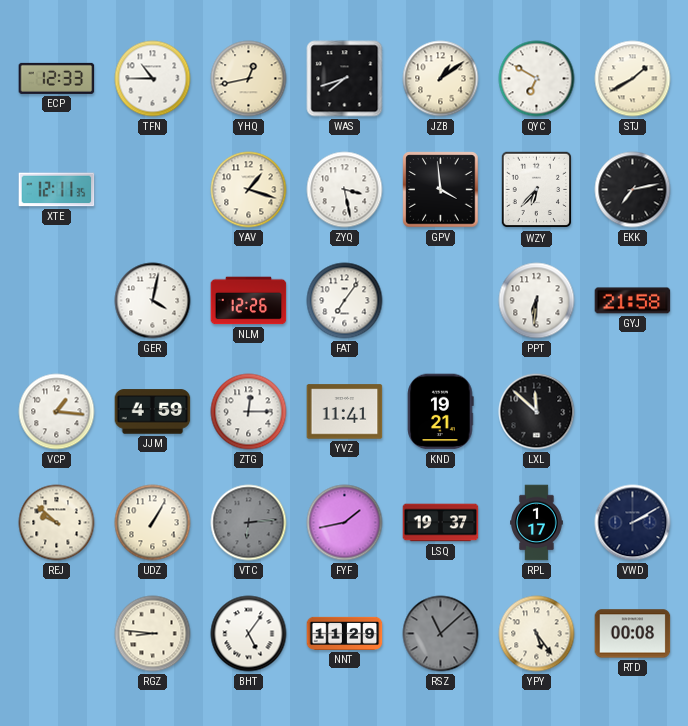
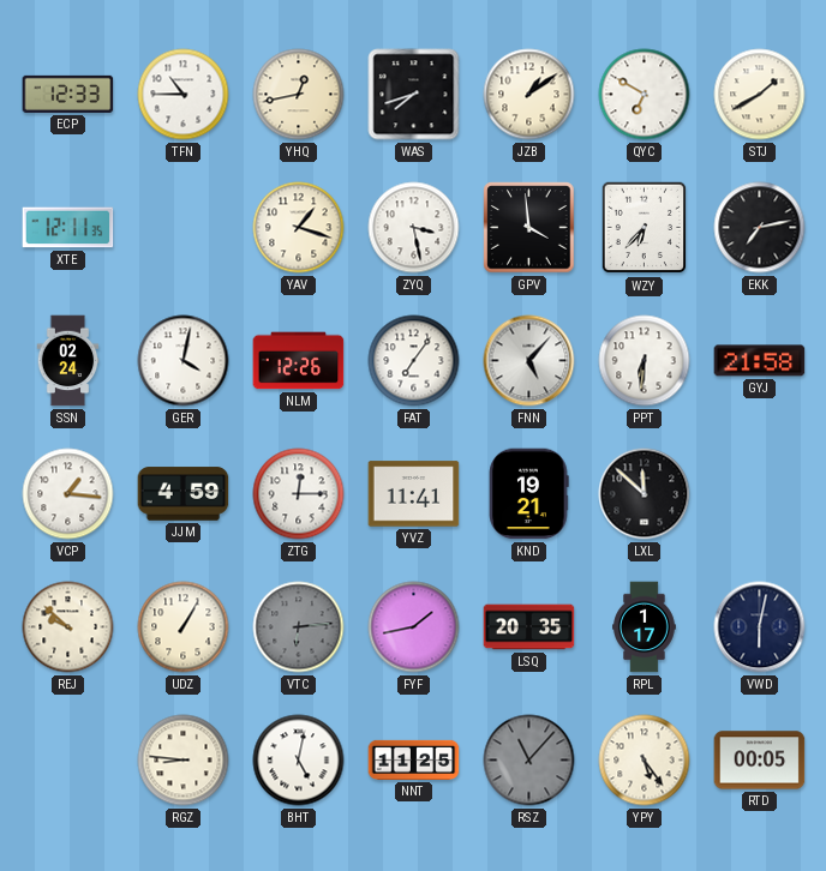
SSN: none -> 02:24
FNN: none -> 5:07
LSQ: 19:37 -> 20:35
VWD: 2:10 -> 6:02
BHT: 5:06 -> 5:02
NNT: 11:29 -> 11:25
RSZ: 11:08 -> 11:07
RTD: 00:08 -> 00:05
